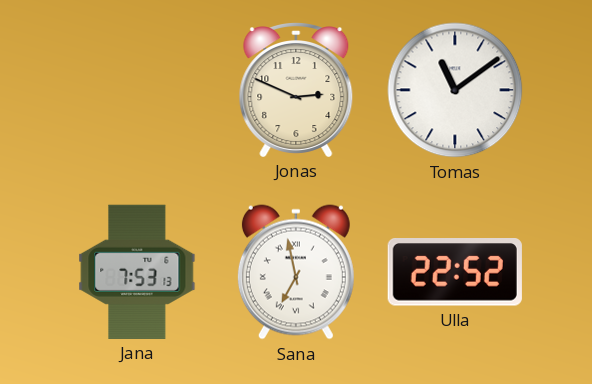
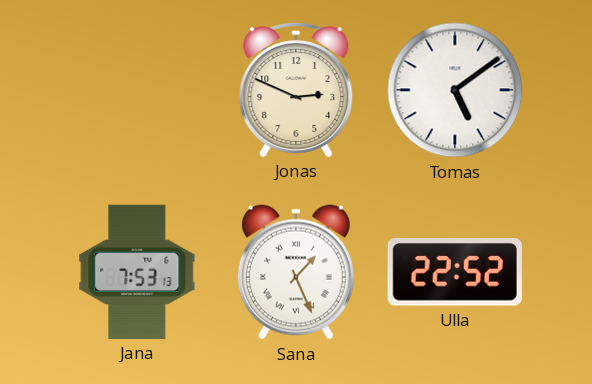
Tomas: 11:09 -> 5:09
Sana: 6:58 -> 1:26
